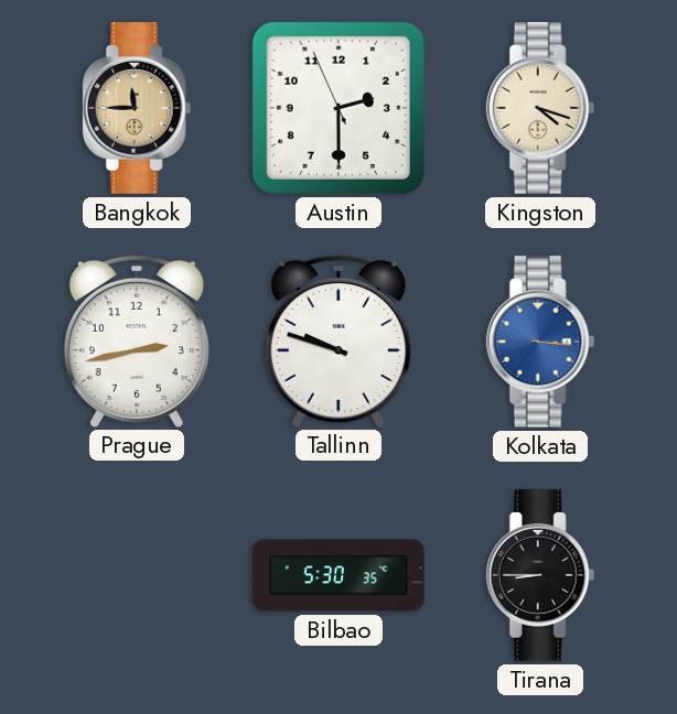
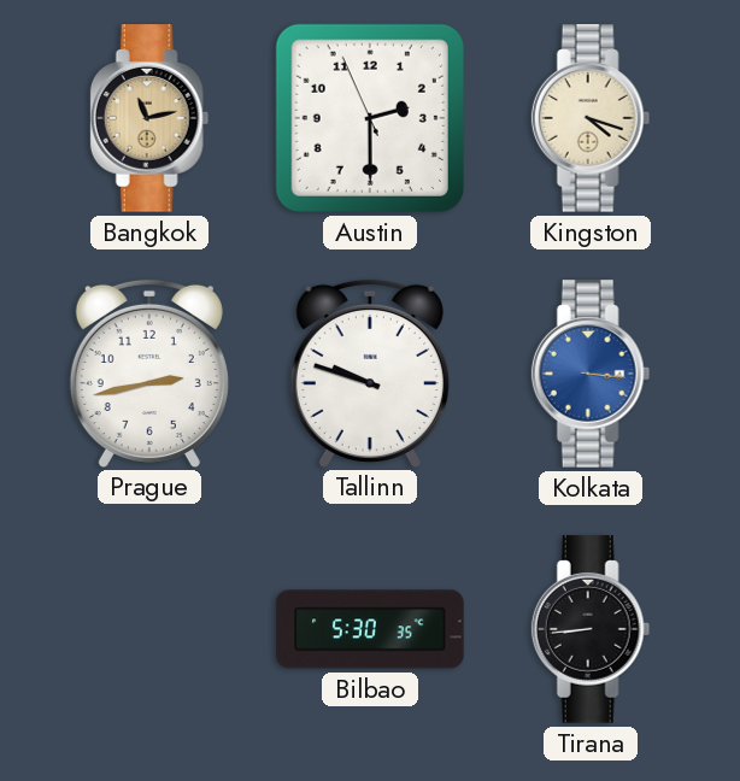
Bangkok: 11:45 -> 11:13
Tirana: 8:45 -> 8:44
